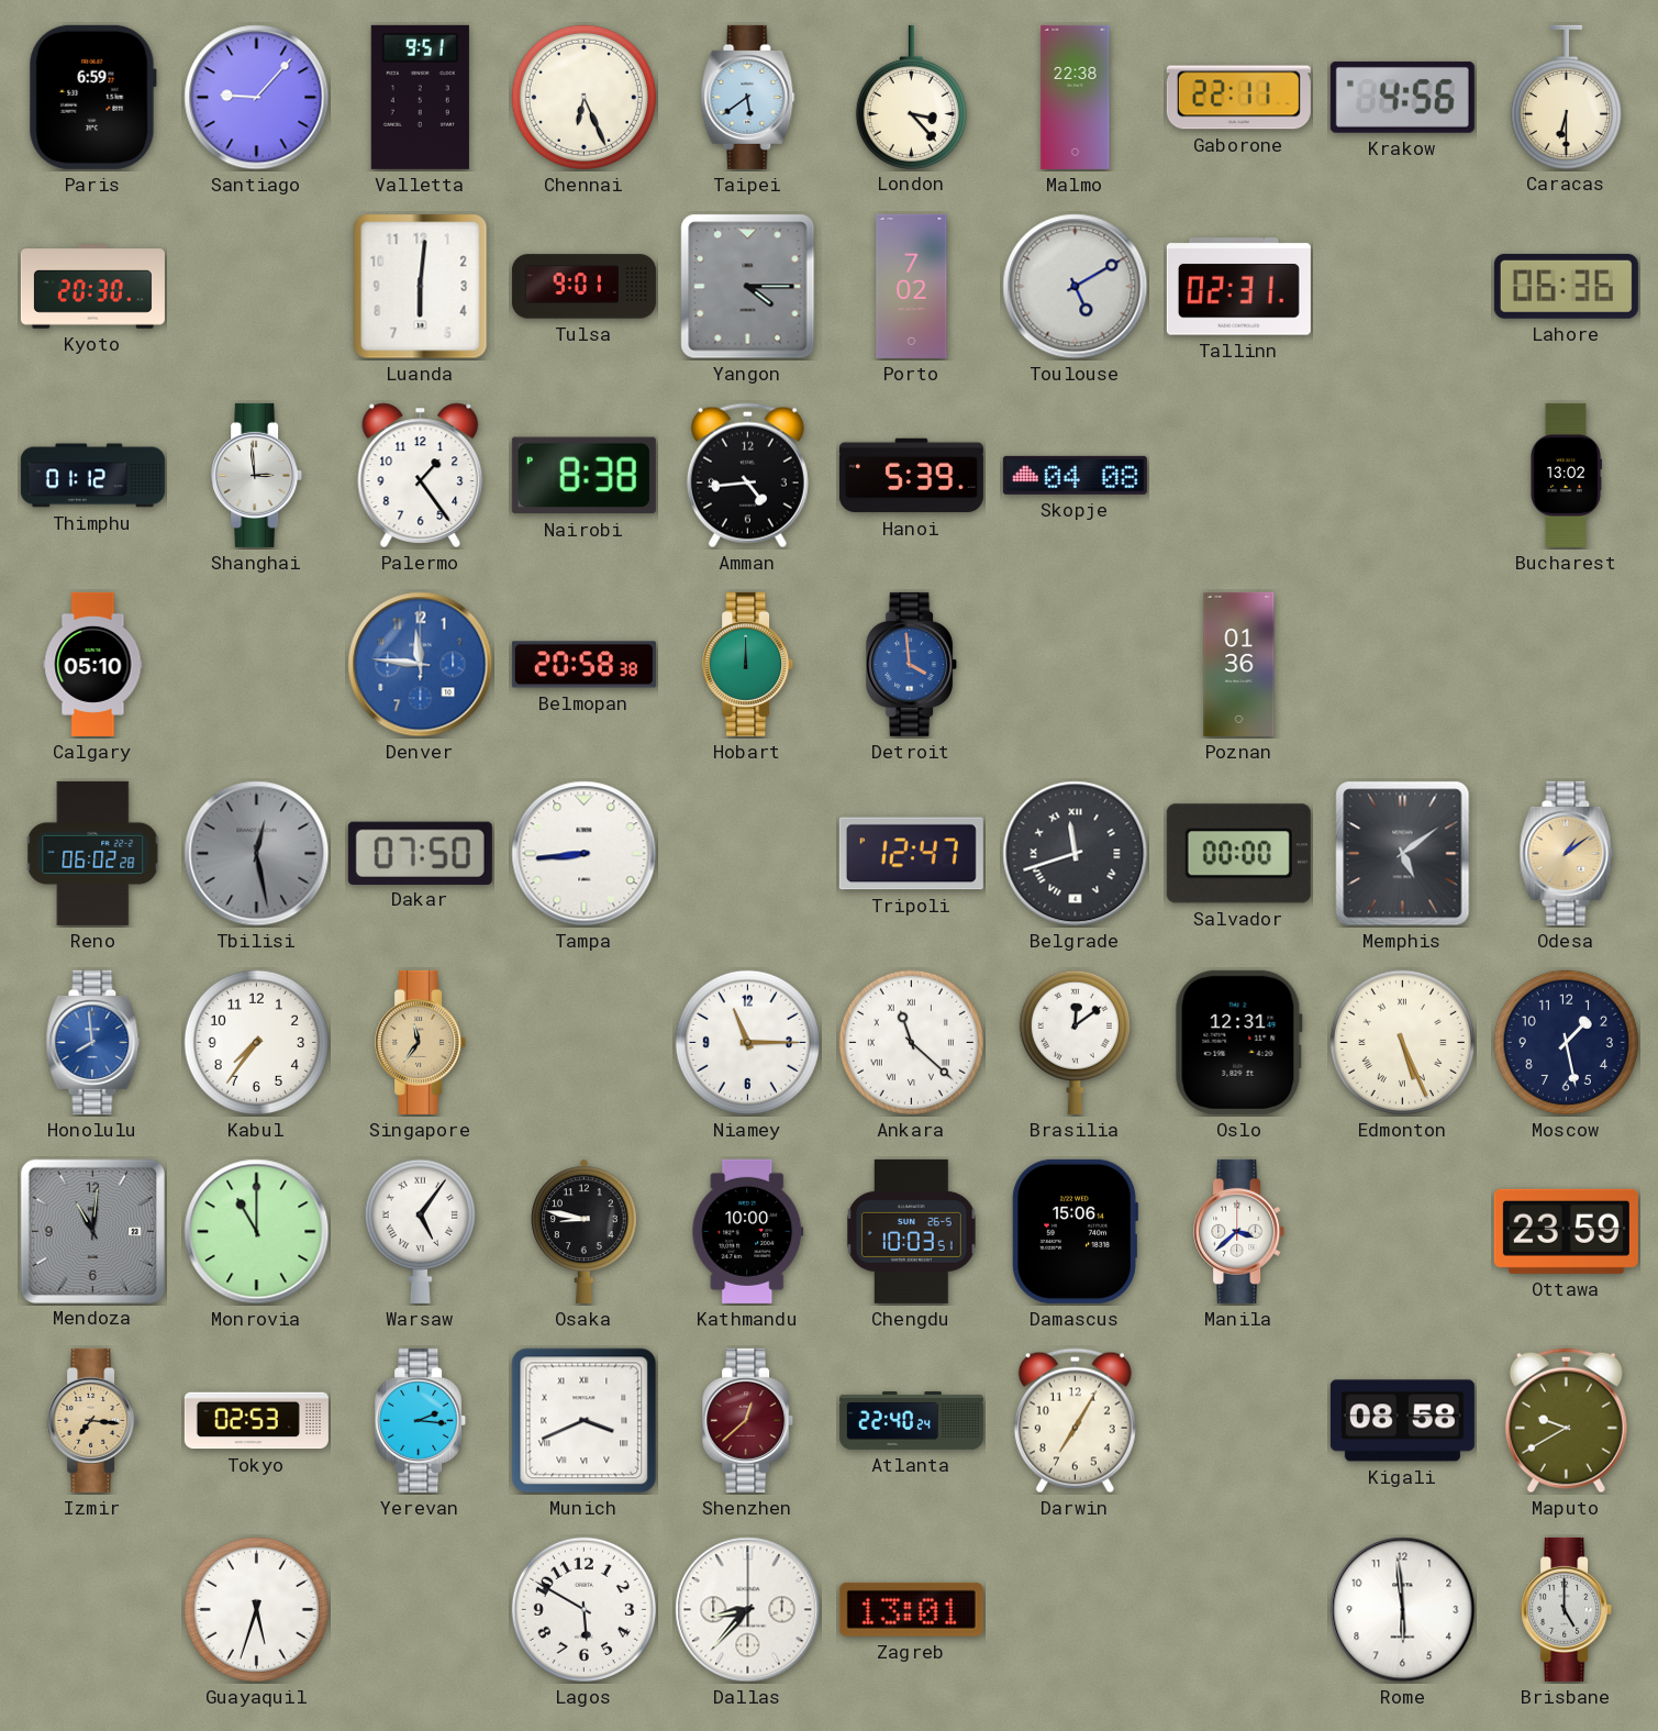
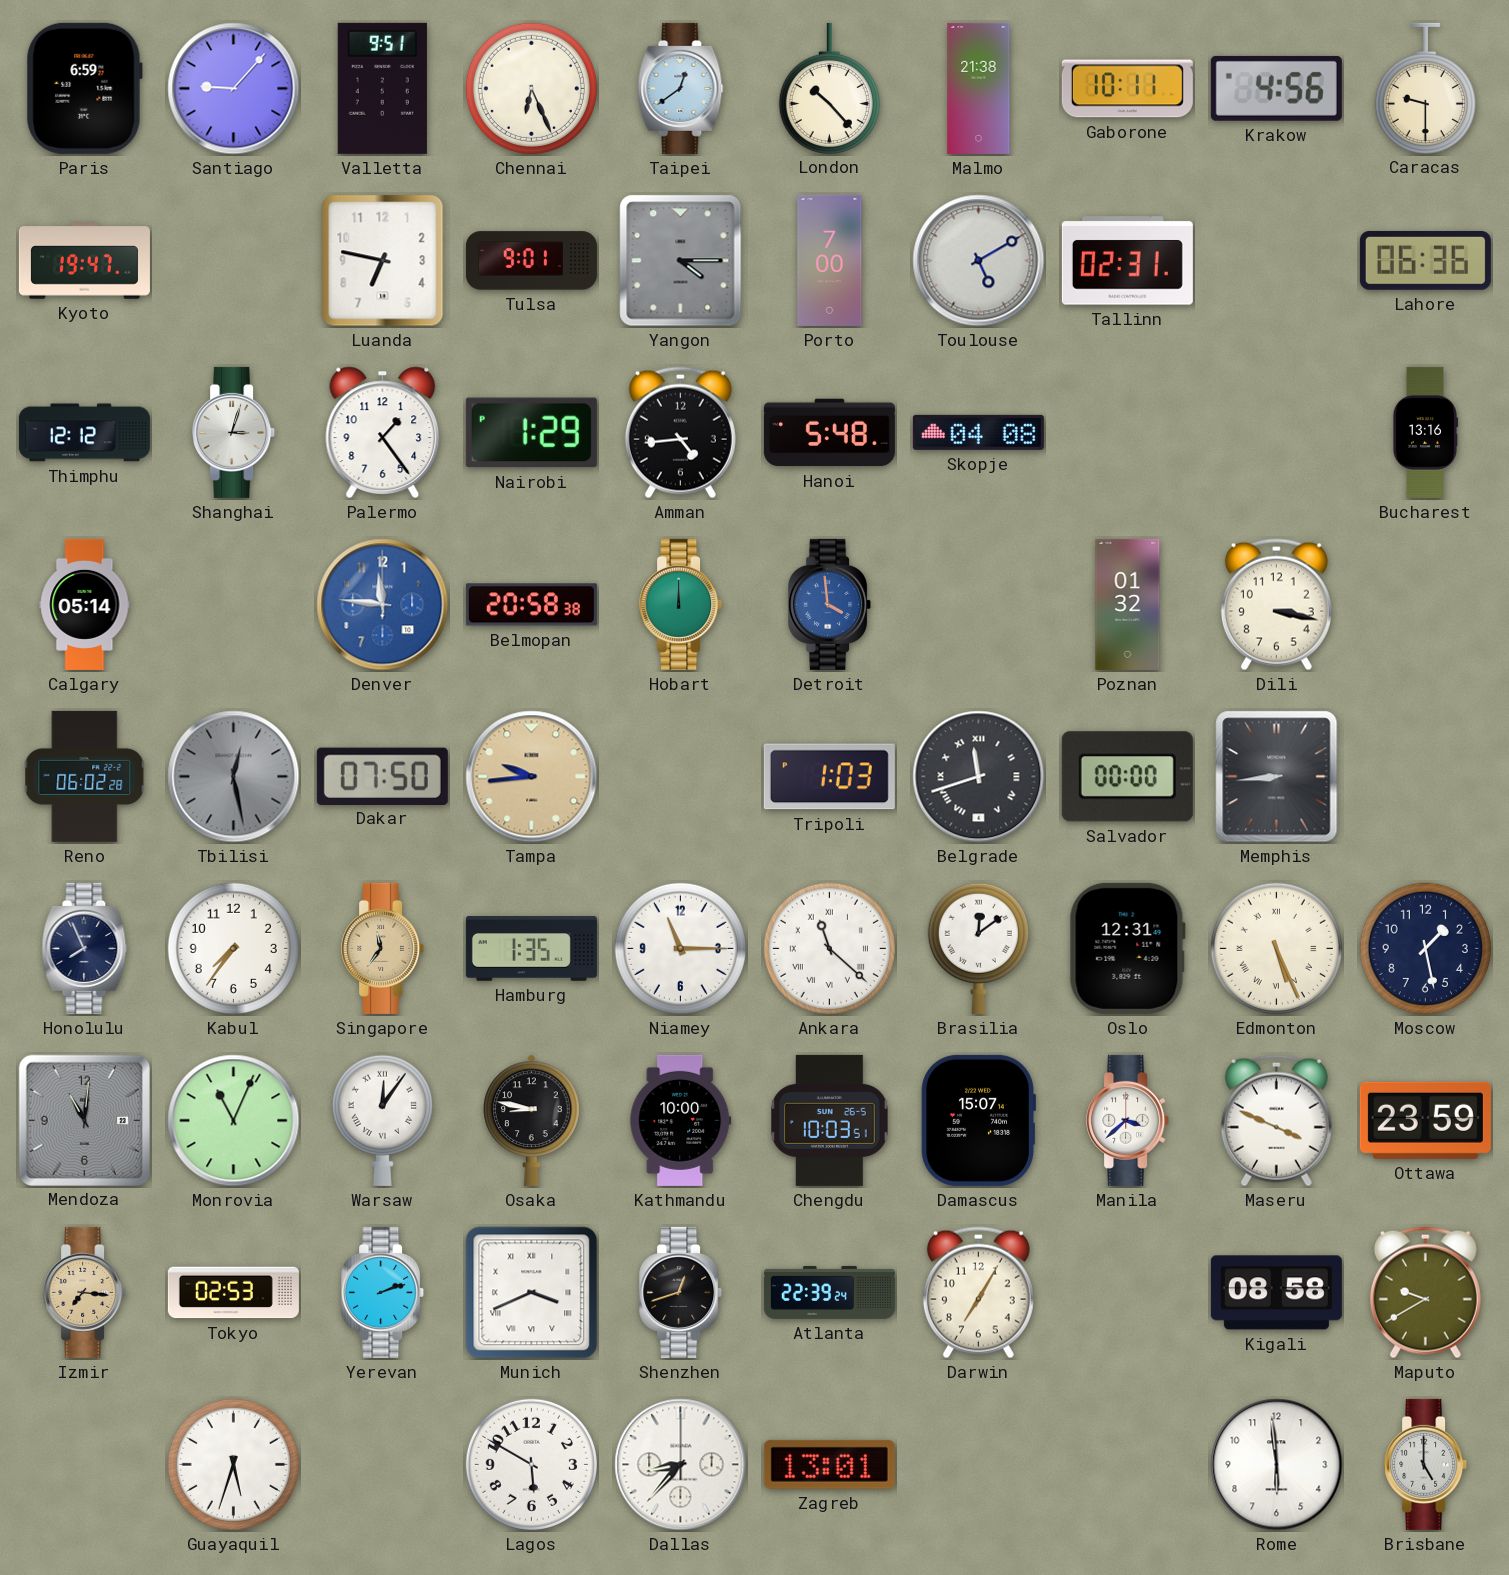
Taipei: 5:39 -> 12:39
London: 3:23 -> 10:23
Malmo: 22:38 -> 21:38
Gaborone: 22:11 -> 10:11
Caracas: 6:30 -> 9:30
Kyoto: 20:30 -> 19:47
Luanda: 6:01 -> 6:47
Porto: 7:02 -> 7:00
Thimphu: 01:12 -> 12:12
Shanghai: 2:59 -> 3:03
Nairobi: 8:38 -> 1:29
Hanoi: 5:39 -> 5:48
Bucharest: 13:02 -> 13:16
Calgary: 05:10 -> 05:14
Poznan: 01:36 -> 01:32
Dili: none -> 3:17
Tampa: 8:44 -> 9:44
Tampa dial: white -> champagne
Tripoli: 12:47 -> 1:03
Memphis: 5:09 -> 8:44
Odesa: 1:09 -> none
Honolulu: 7:59 -> 7:56
Honolulu dial: blue -> navy
Hamburg: none -> 1:35
Monrovia: 11:00 -> 11:04
Warsaw: 5:06 -> 12:06
Damascus: 15:06 -> 15:07
Maseru: none -> 3:49
Yerevan: 2:16 -> 2:12
Shenzhen: 12:38 -> 12:42
Shenzhen dial: burgundy -> black
Atlanta: 22:40 -> 22:39
